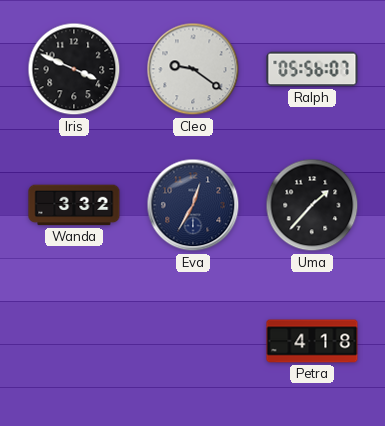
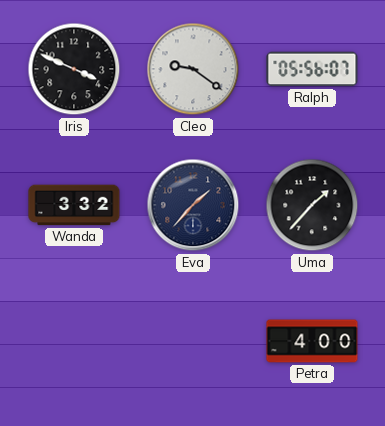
Eva: 12:35 -> 1:37
Petra: 4:18 -> 4:00
